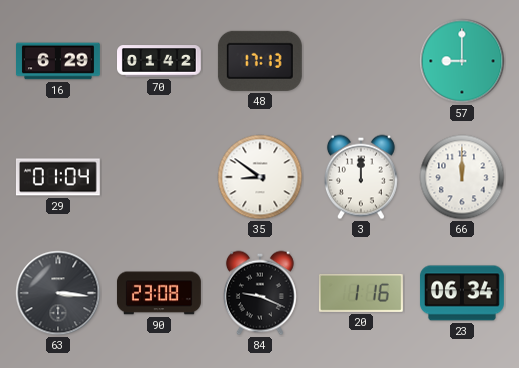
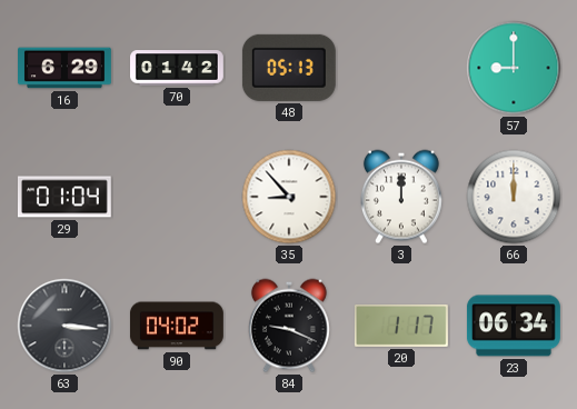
48: 17:13 -> 05:13
35: 8:51 -> 8:53
90: 23:08 -> 04:02
20: 1:16 -> 1:17
